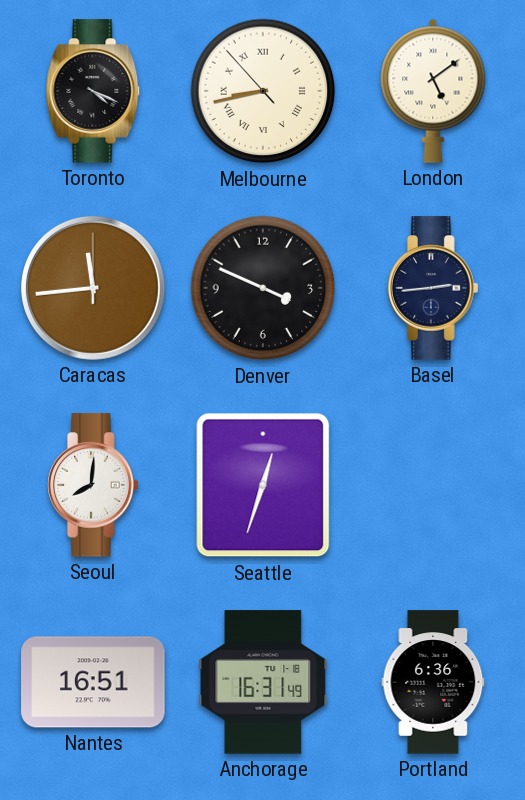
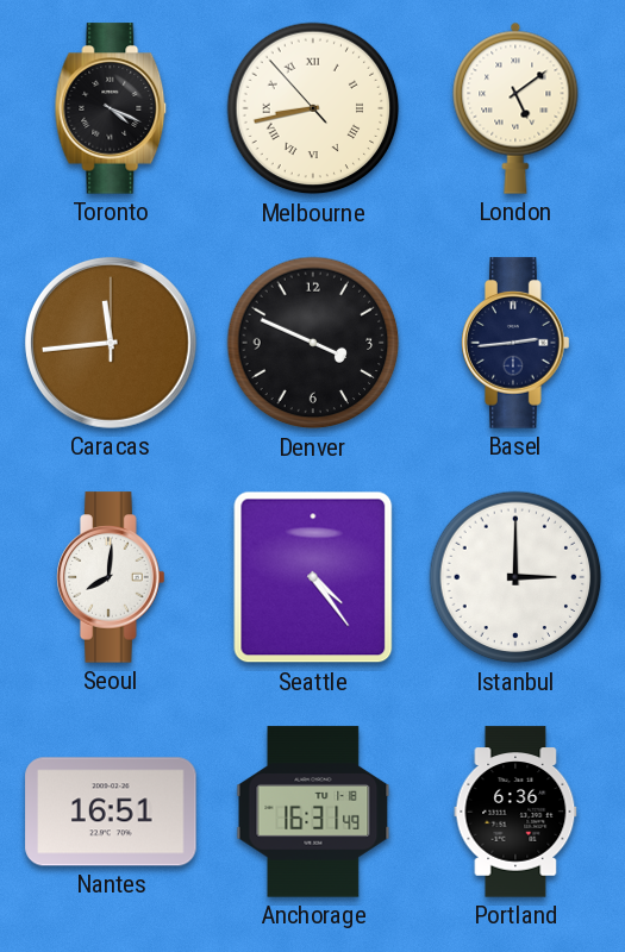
Seattle: 12:33 -> 4:24
Istanbul: none -> 3:00
